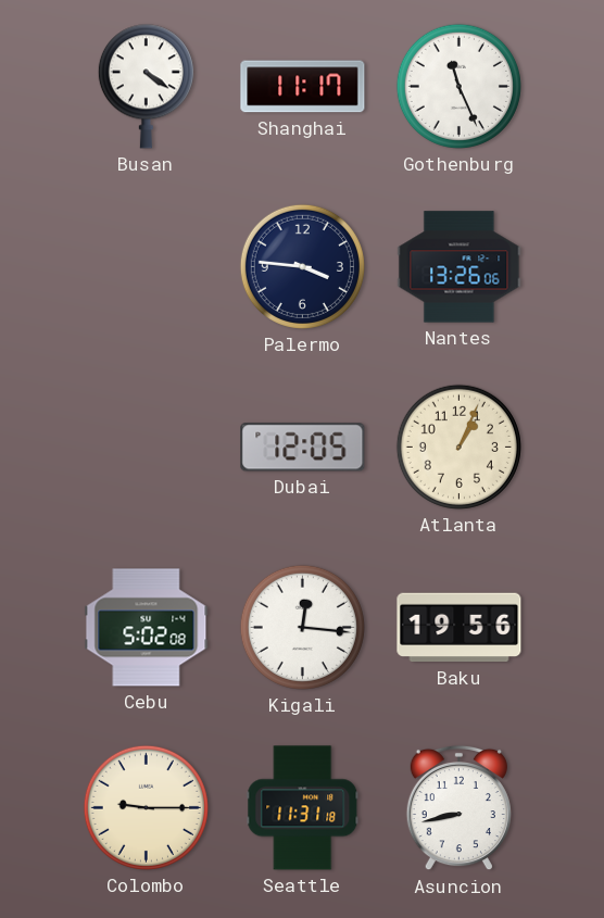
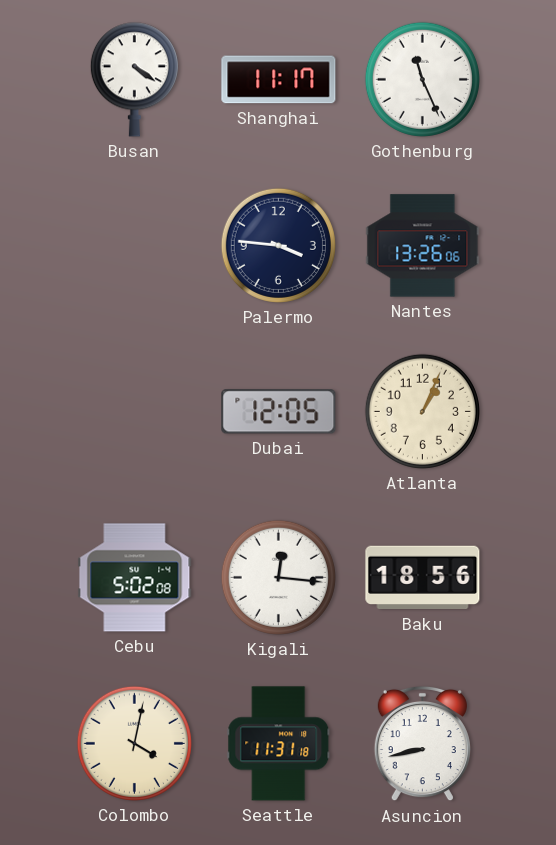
Baku: 19:56 -> 18:56
Colombo: 9:15 -> 4:02
